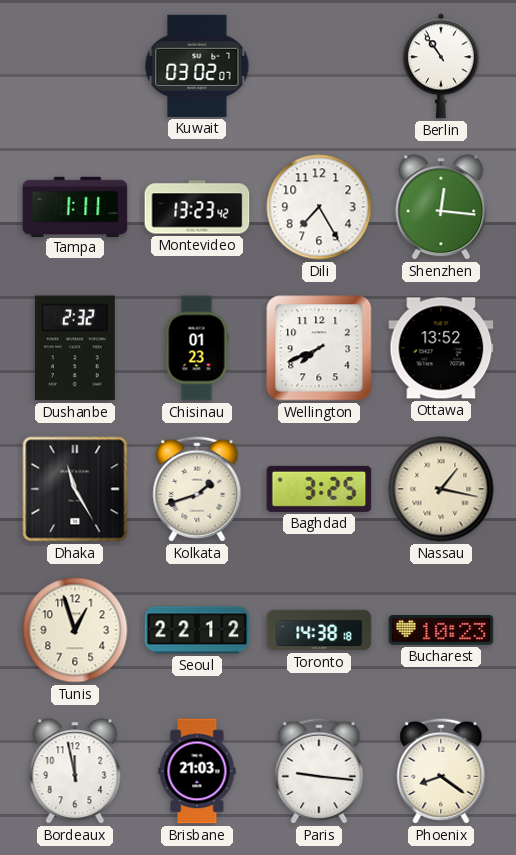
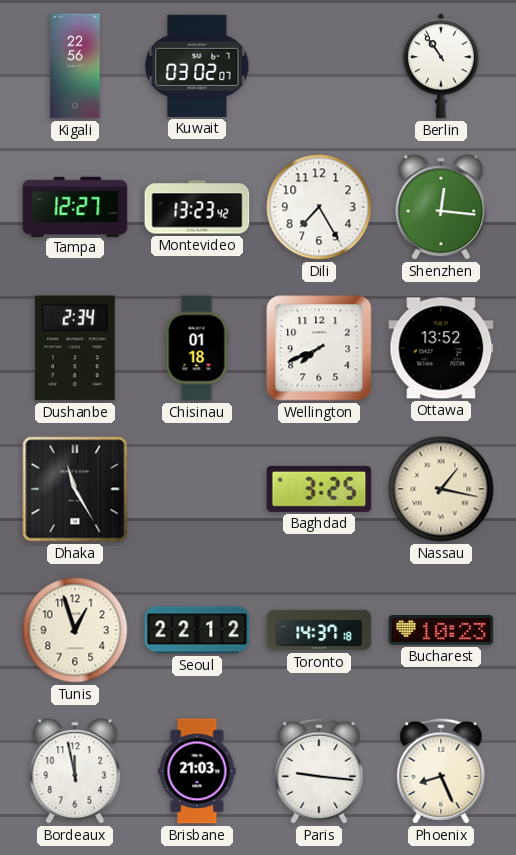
Kigali: none -> 22:56
Tampa: 1:11 -> 12:27
Dushanbe: 2:32 -> 2:34
Chisinau: 01:23 -> 01:18
Kolkata: 1:42 -> none
Toronto: 14:38 -> 14:37
Phoenix: 8:21 -> 8:26
